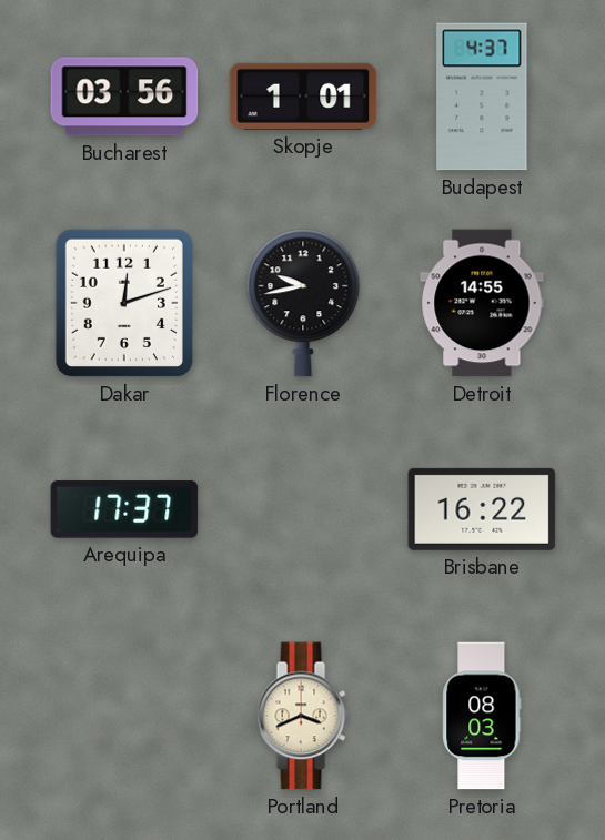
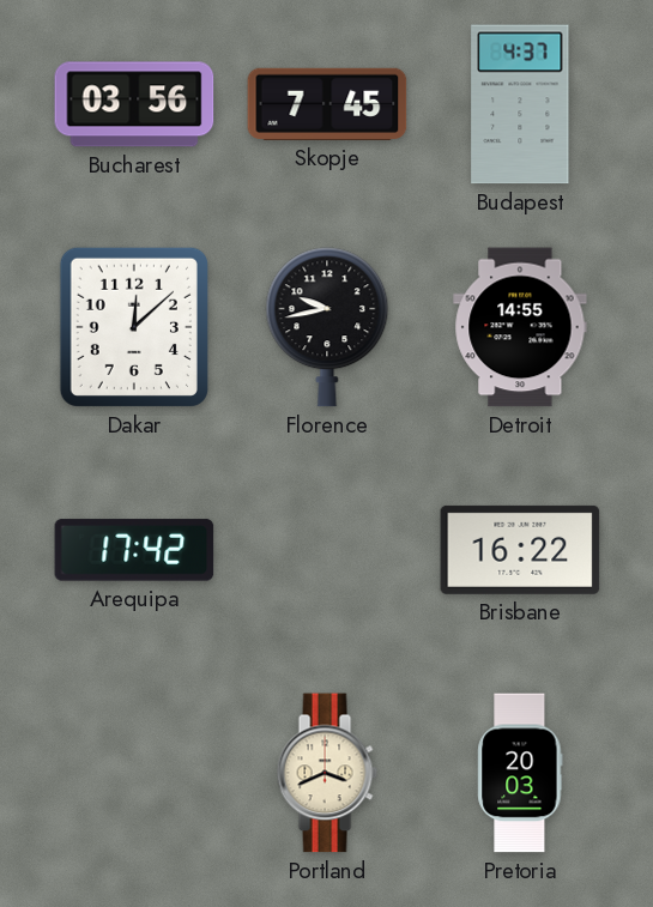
Skopje: 1:01 -> 7:45
Dakar: 12:12 -> 12:08
Arequipa: 17:37 -> 17:42
Pretoria: 08:03 -> 20:03
